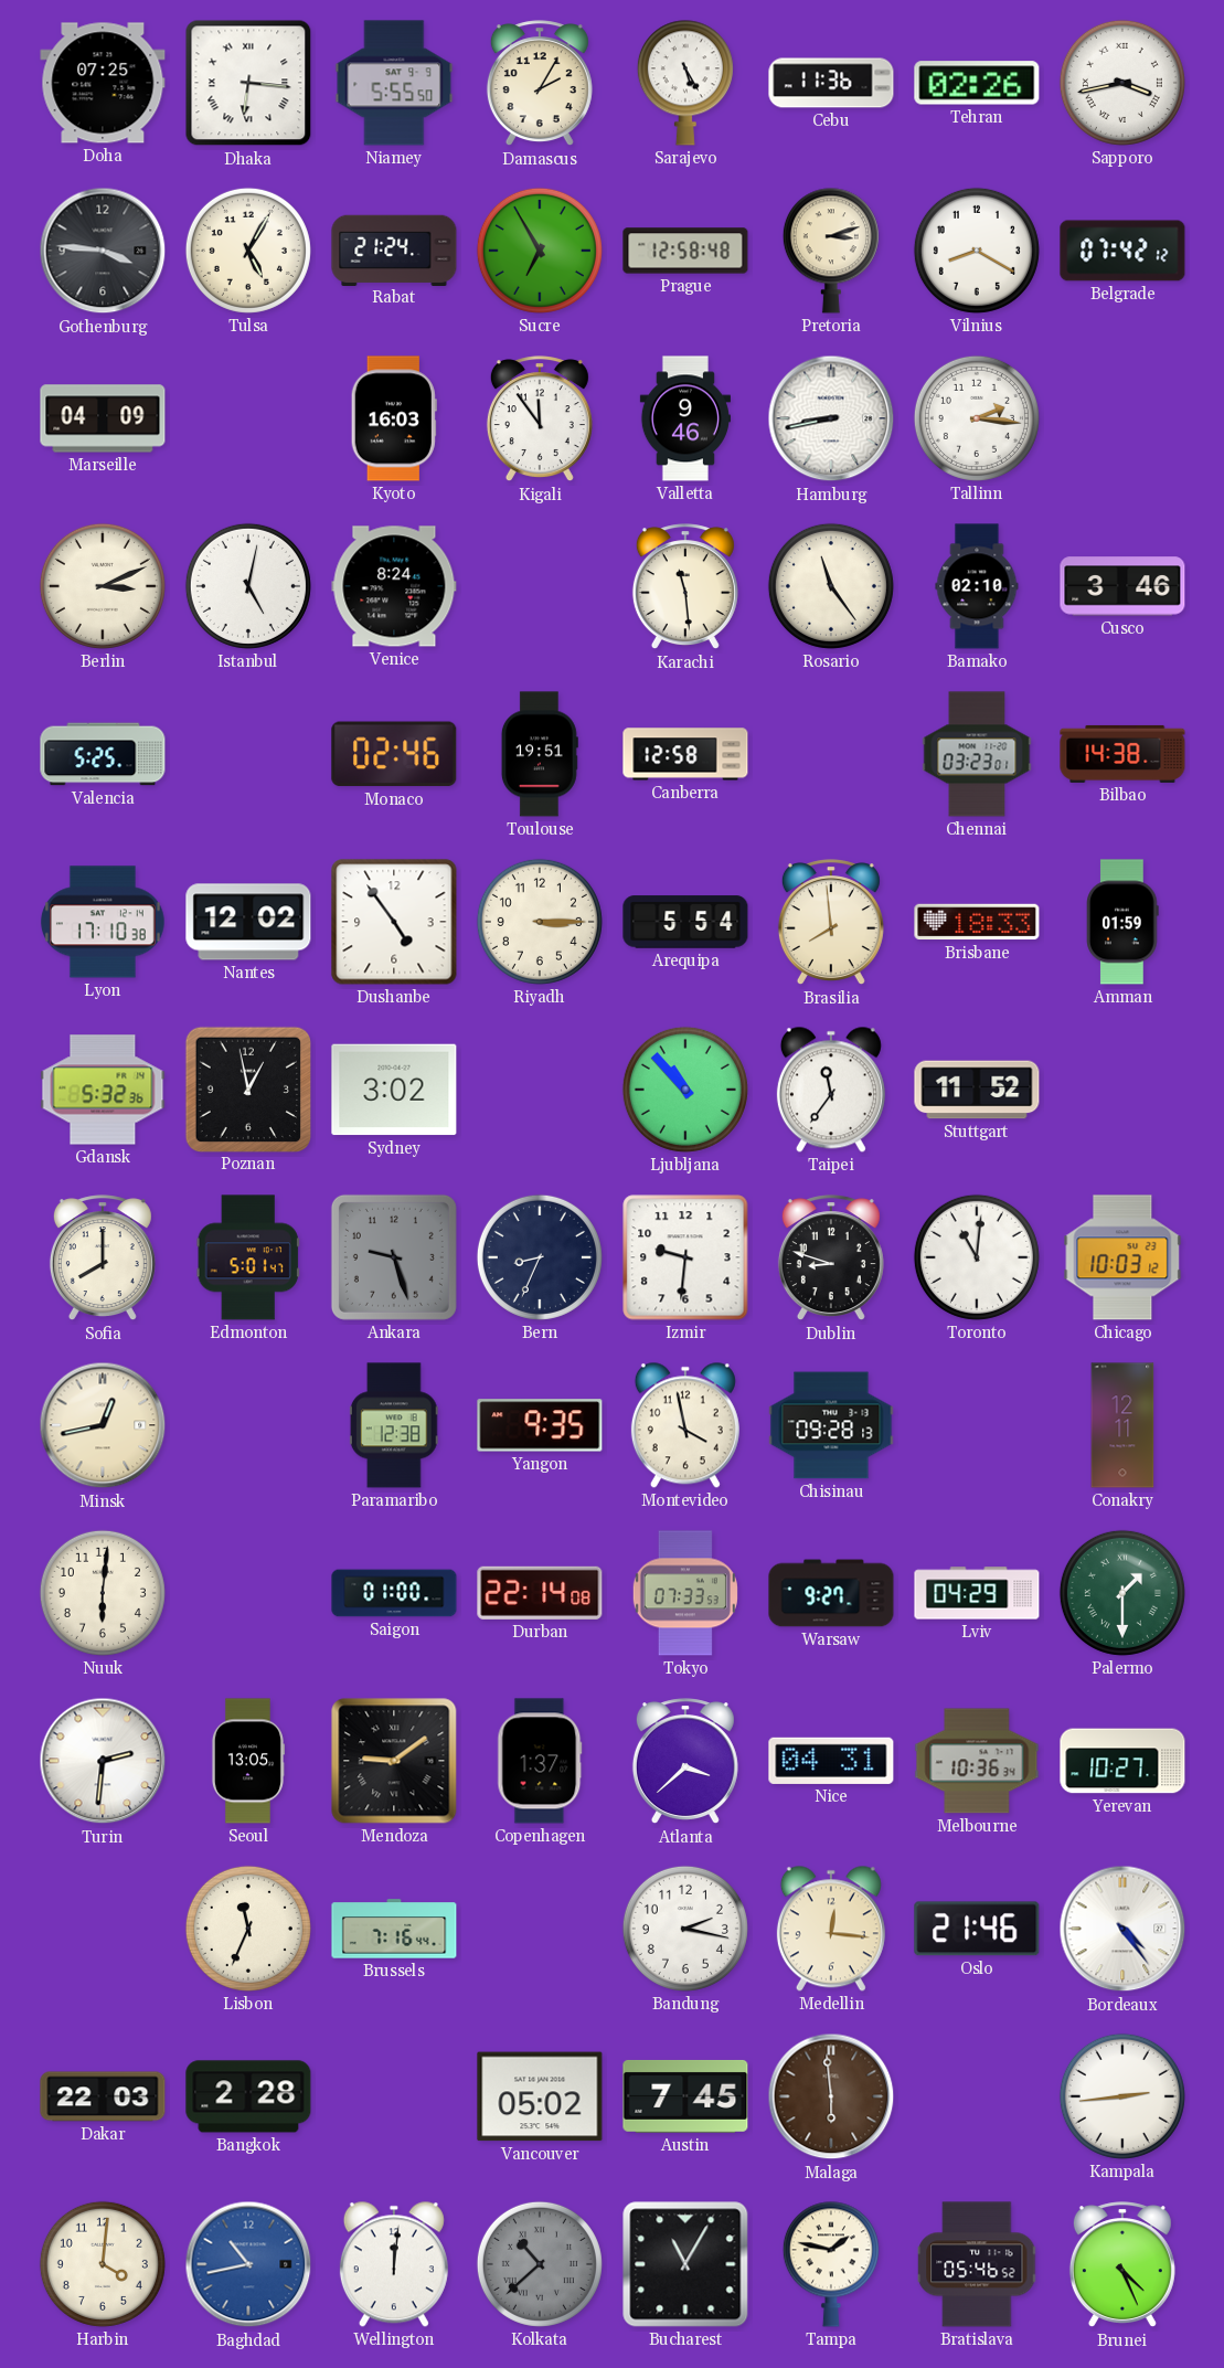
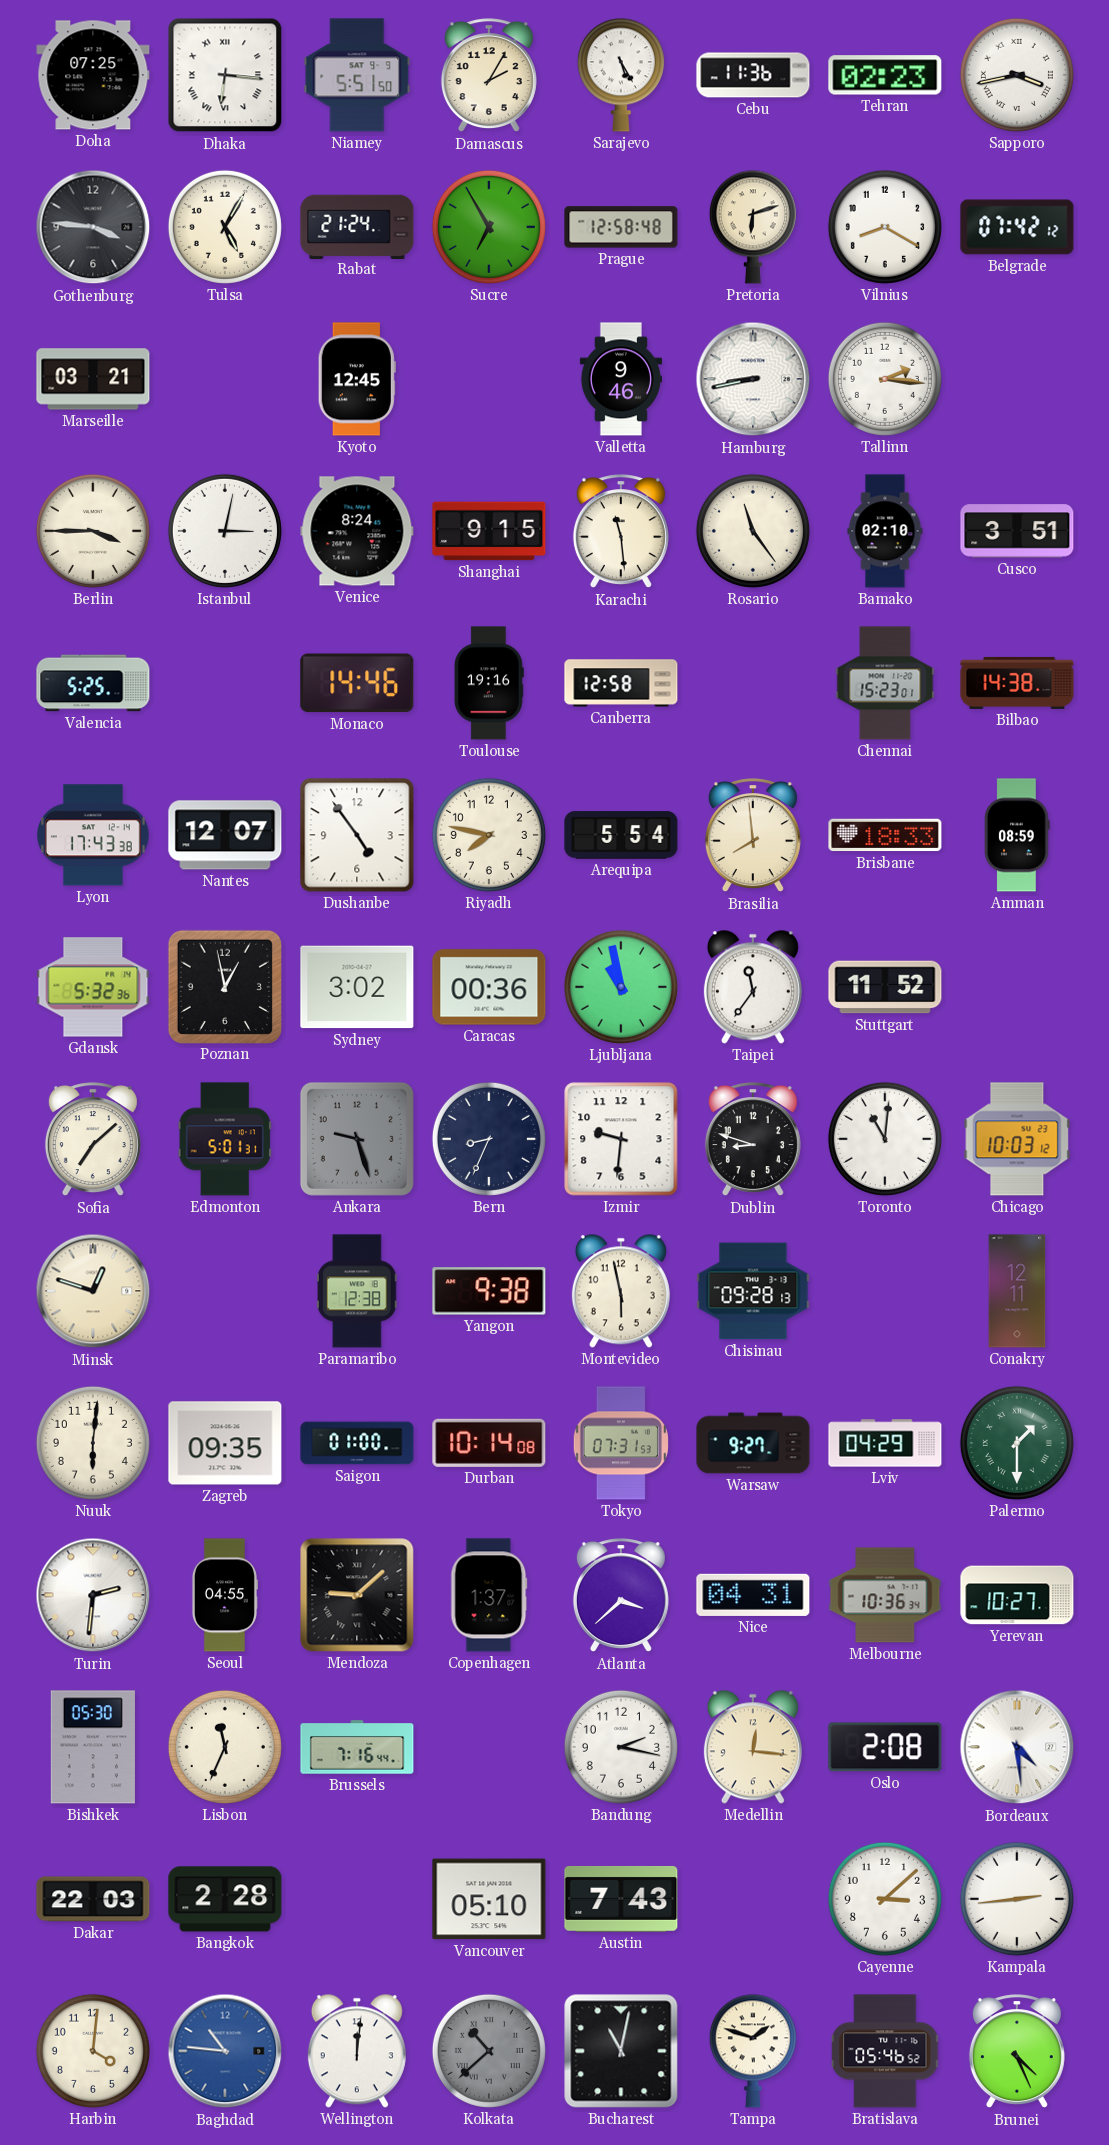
Niamey: 5:55 -> 5:51
Tehran: 02:26 -> 02:23
Pretoria: 3:12 -> 6:12
Marseille: 04:09 -> 03:21
Kyoto: 16:03 -> 12:45
Kigali: 11:54 -> none
Berlin: 3:11 -> 3:45
Istanbul: 5:02 -> 3:02
Shanghai: none -> 9:15
Cusco: 3:46 -> 3:51
Monaco: 02:46 -> 14:46
Toulouse: 19:51 -> 19:16
Chennai: 03:23 -> 15:23
Lyon: 17:10 -> 17:43
Nantes: 12:02 -> 12:07
Riyadh: 3:15 -> 7:47
Amman: 01:59 -> 08:59
Caracas: none -> 00:36
Ljubljana: 10:53 -> 10:58
Sofia: 8:00 -> 7:08
Edmonton: 5:01:47 -> 5:01:31
Minsk: 12:43 -> 12:48
Yangon: 9:35 -> 9:38
Montevideo: 3:58 -> 5:58
Zagreb: none -> 09:35
Durban: 22:14 -> 10:14
Tokyo: 07:33 -> 07:31
Seoul: 13:05 -> 04:55
Mendoza: 9:09 -> 9:08
Bishkek: none -> 05:30
Oslo: 21:46 -> 2:08
Bordeaux: 4:24 -> 4:29
Vancouver: 05:02 -> 05:10
Austin: 7:45 -> 7:43
Malaga: 5:59 -> none
Cayenne: none -> 3:08
Baghdad: 10:43 -> 10:46
Bucharest: 11:05 -> 11:02
Tampa: 1:47 -> 1:48
